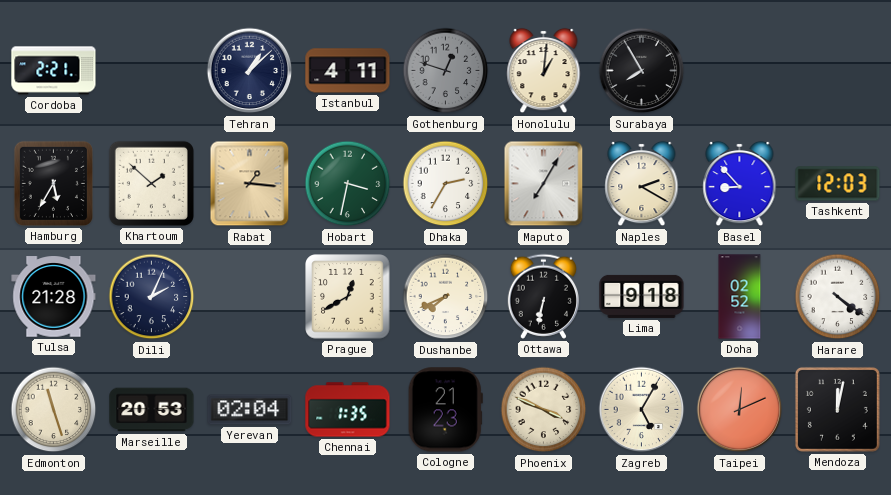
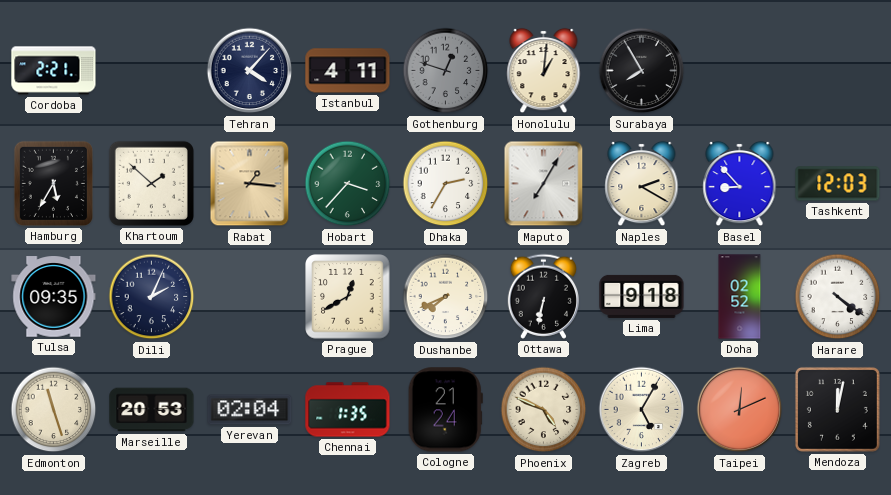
Tehran: 1:08 -> 4:07
Hobart: 3:32 -> 3:37
Tulsa: 21:28 -> 09:35
Cologne: 21:23 -> 21:24
Phoenix: 3:49 -> 4:49
